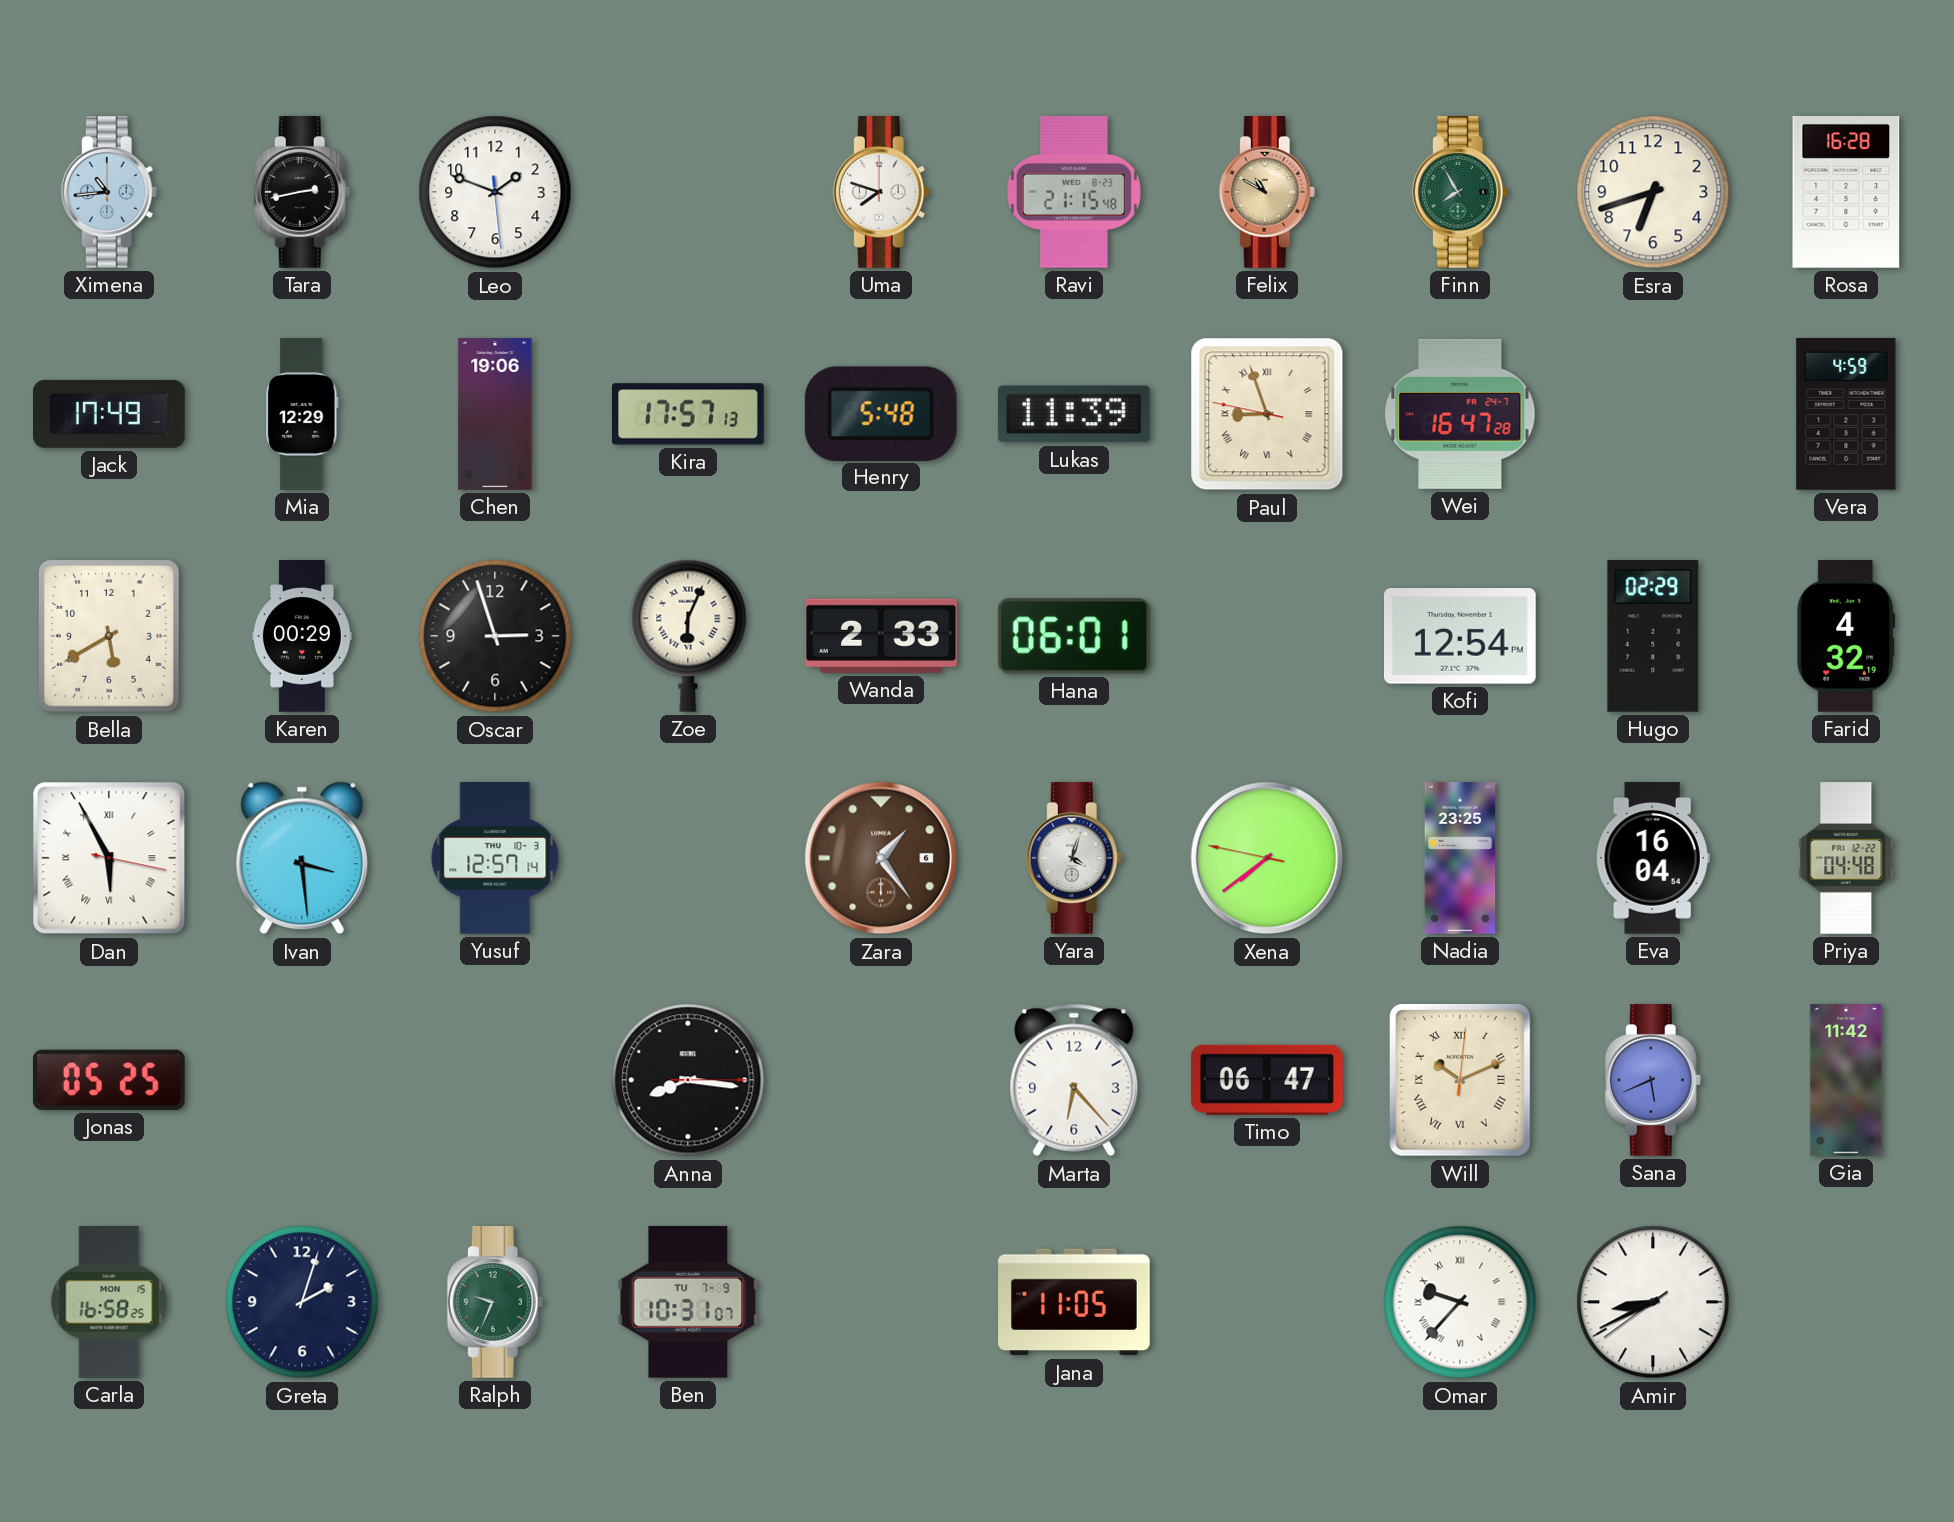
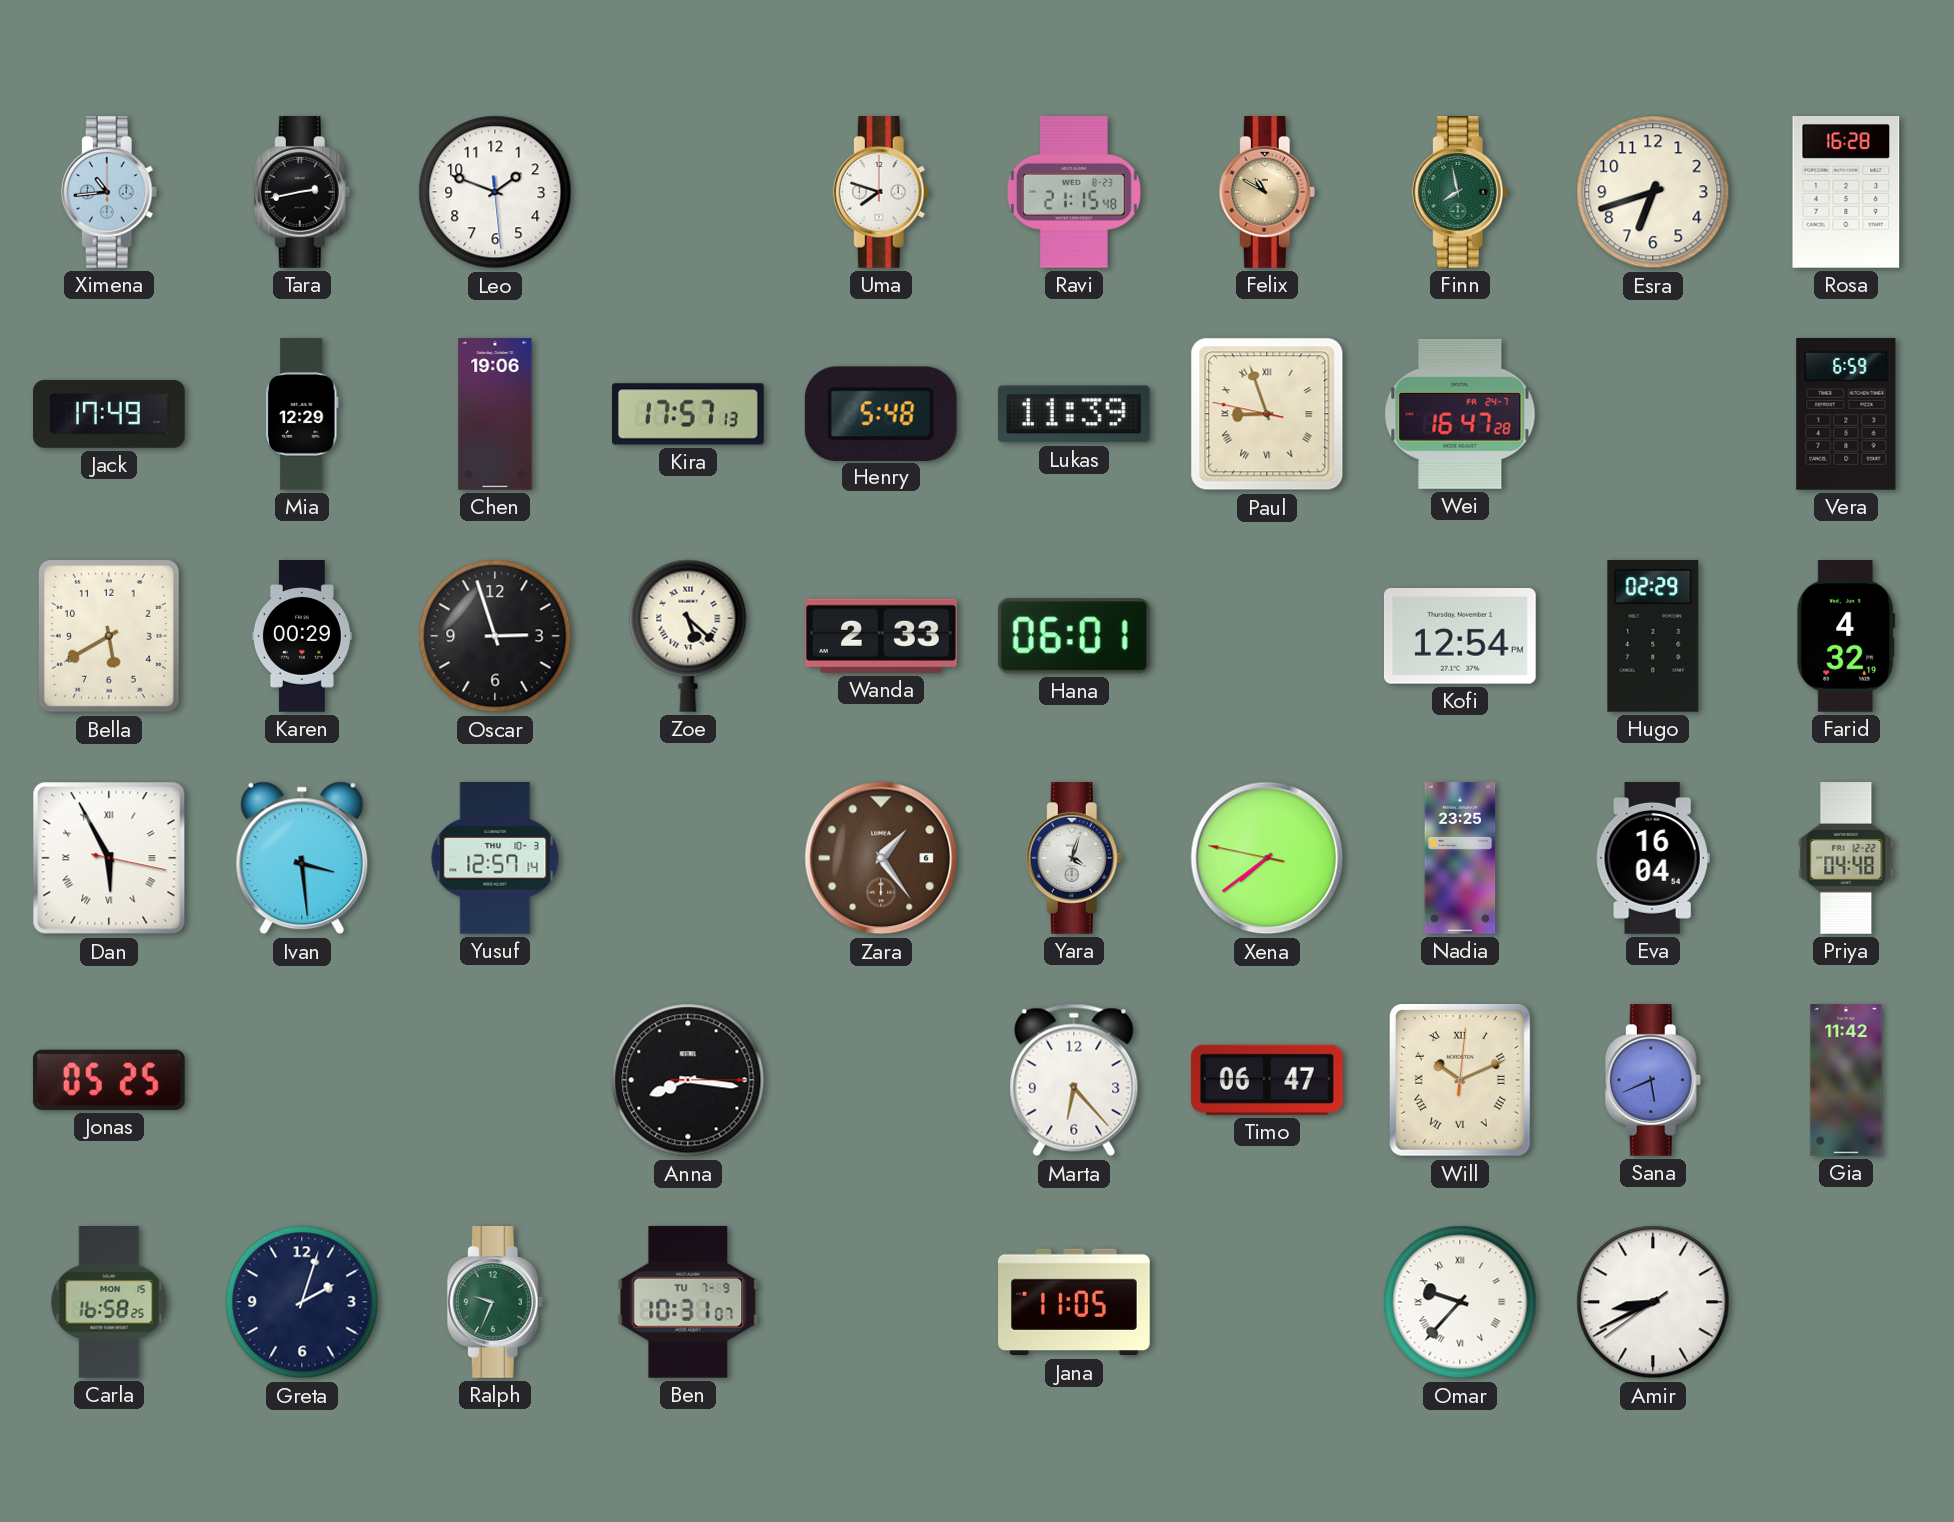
Finn: 7:55 -> 7:58
Vera: 4:59 -> 6:59
Zoe: 6:04 -> 5:22
